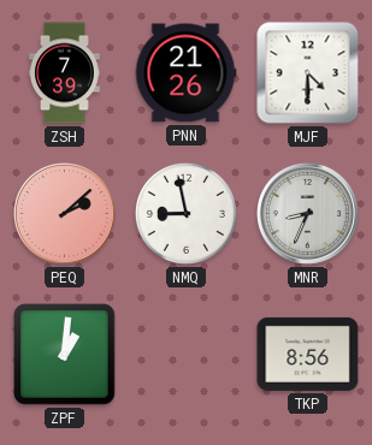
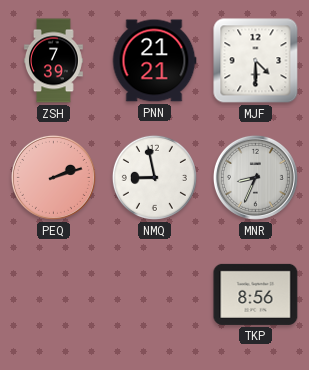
PNN: 21:26 -> 21:21
PEQ: 2:08 -> 2:12
ZPF: 1:01 -> none
